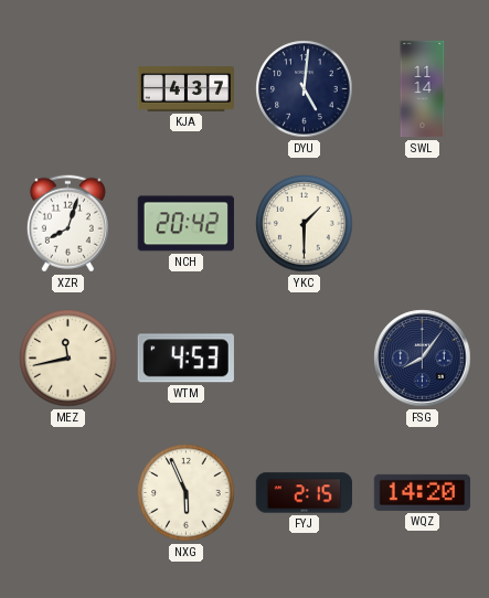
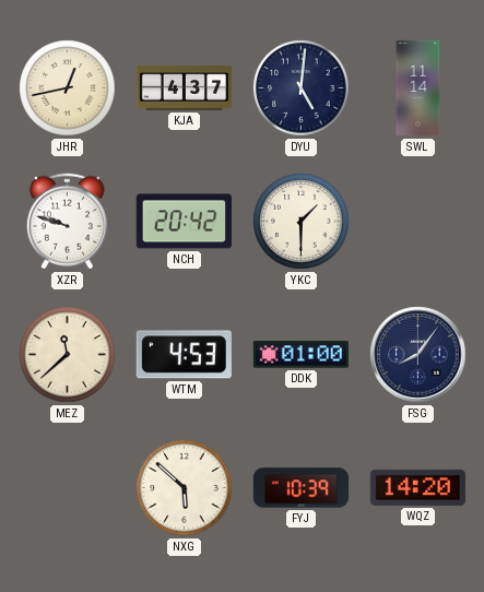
JHR: none -> 12:43
XZR: 8:03 -> 9:48
MEZ: 11:43 -> 11:38
DDK: none -> 01:00
NXG: 5:56 -> 5:52
FYJ: 2:15 -> 10:39
